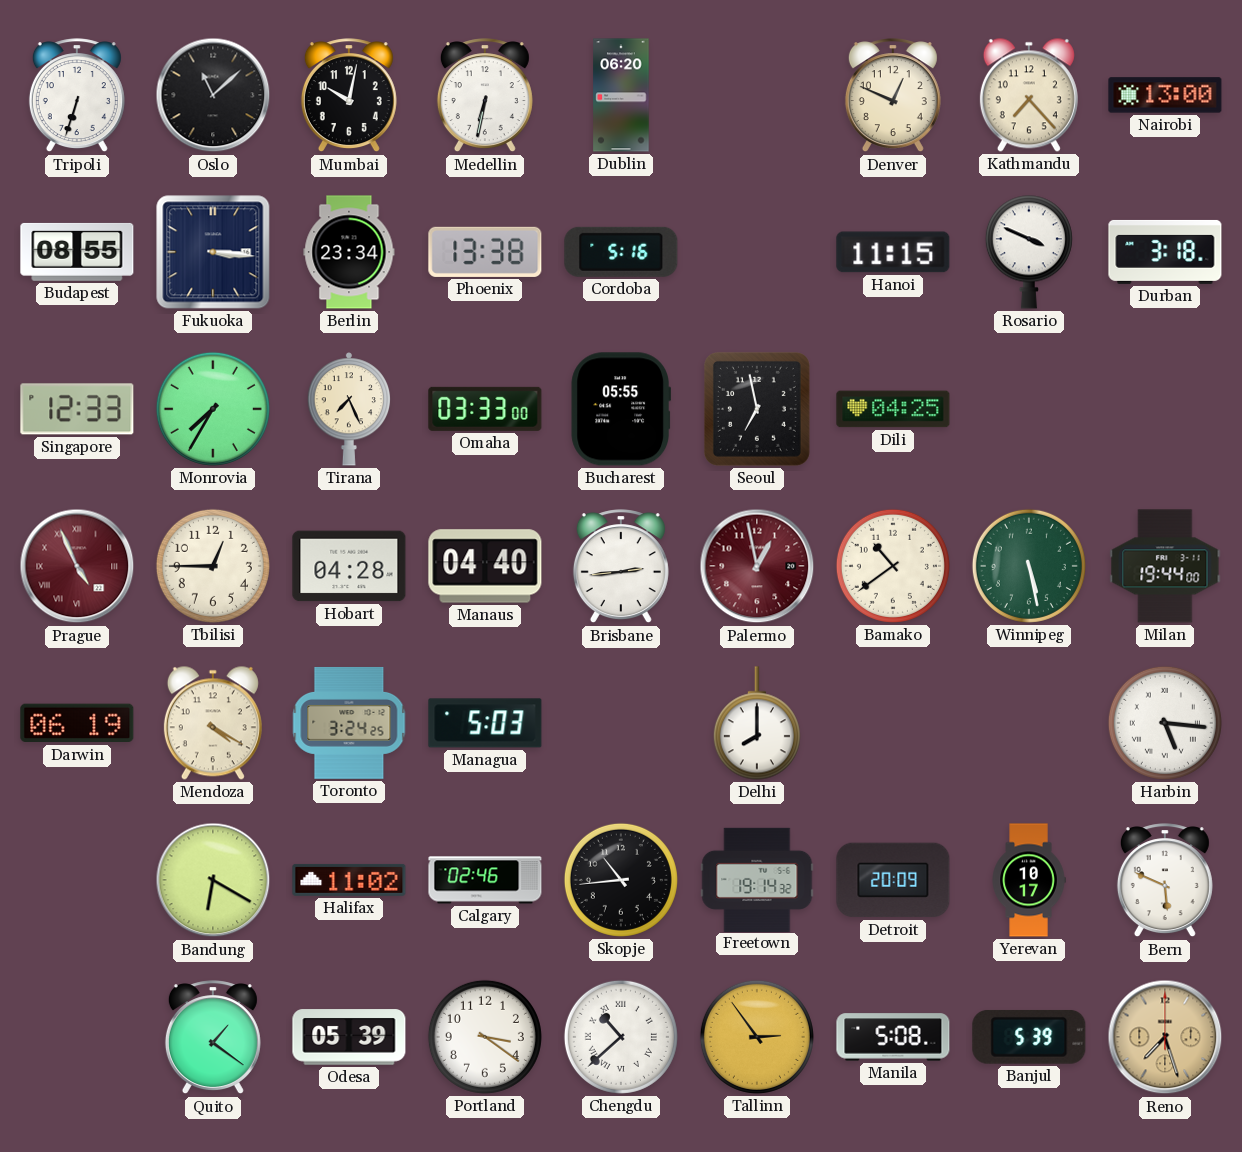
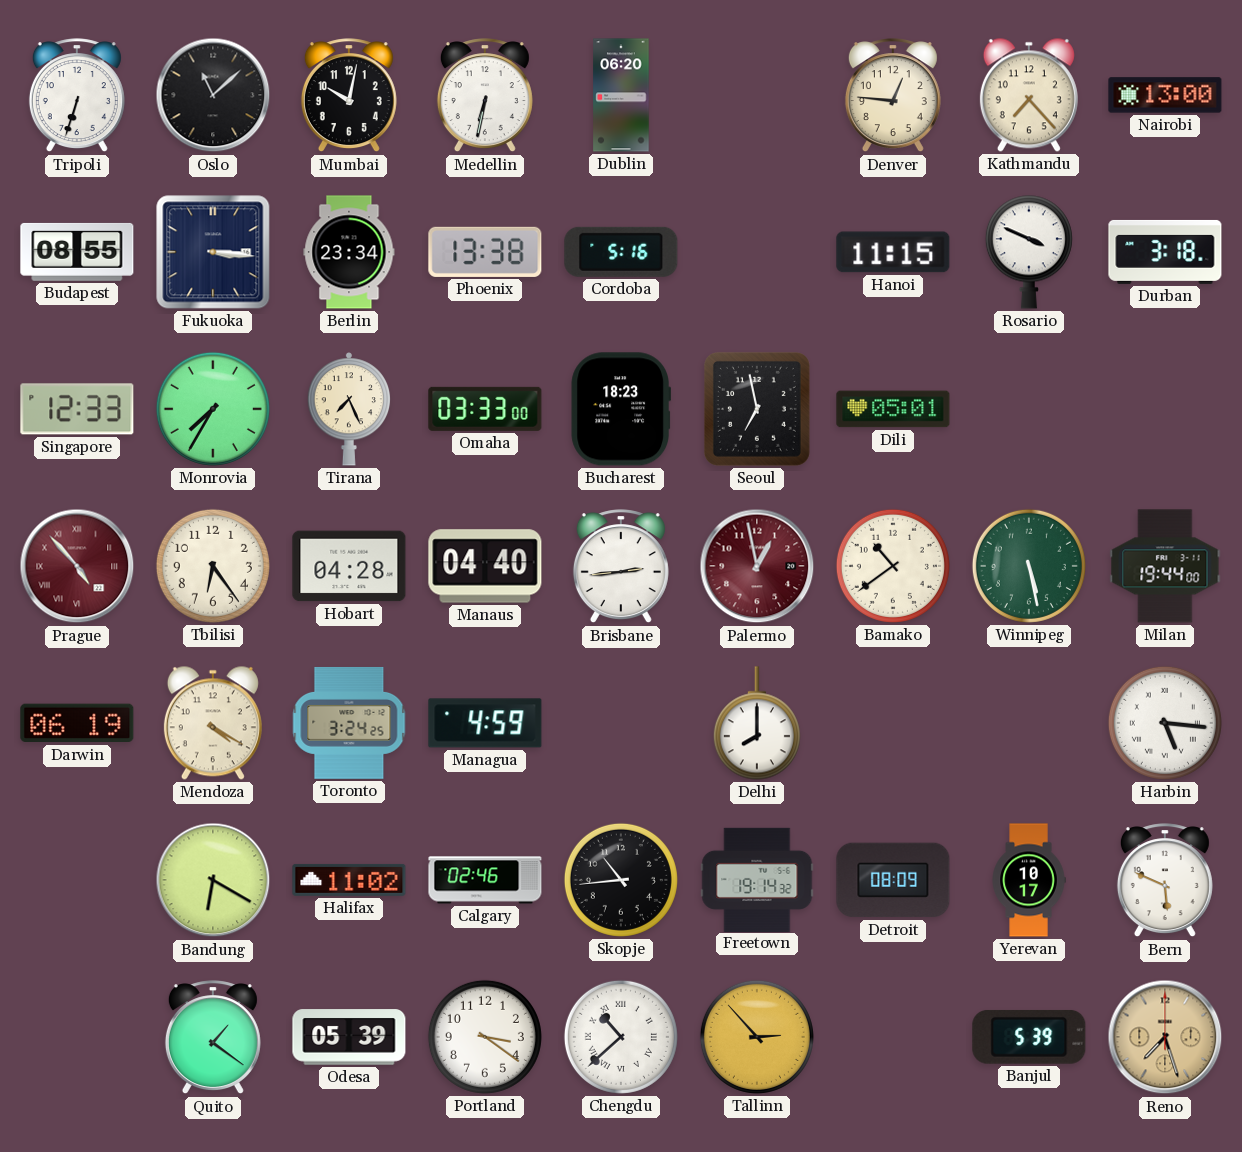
Denver: 12:49 -> 12:46
Bucharest: 05:55 -> 18:23
Dili: 04:25 -> 05:01
Prague: 4:56 -> 4:53
Tbilisi: 12:45 -> 6:24
Managua: 5:03 -> 4:59
Detroit: 20:09 -> 08:09
Tallinn: 2:54 -> 2:53
Manila: 5:08 -> none
